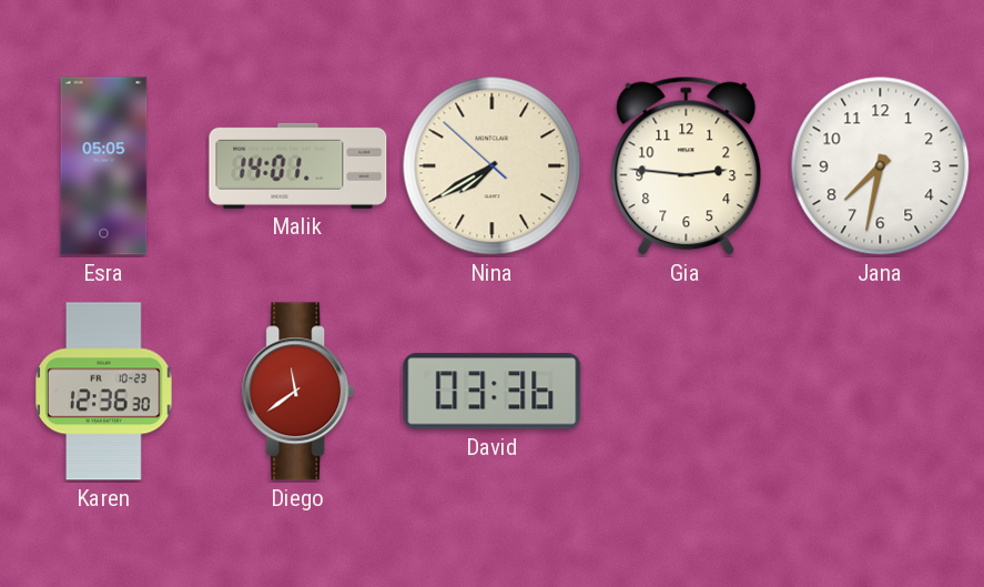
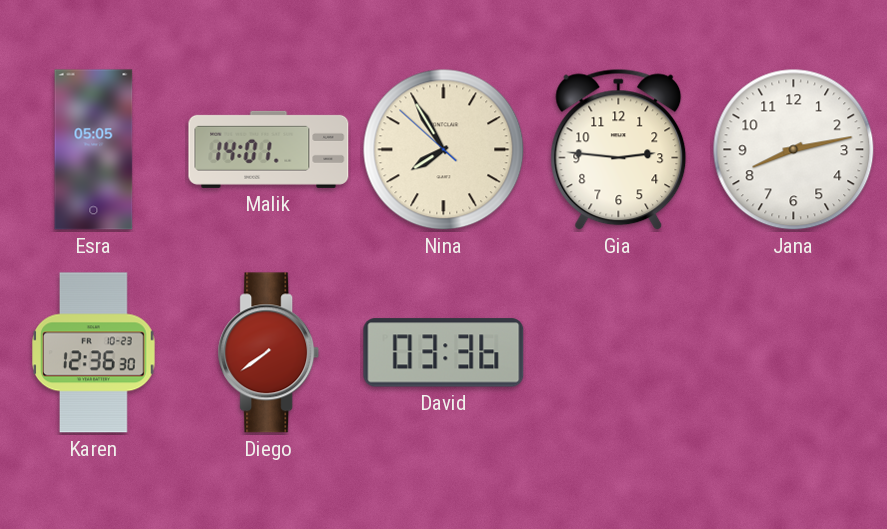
Nina: 7:39 -> 7:54
Jana: 7:32 -> 8:13
Diego: 11:39 -> 7:39
